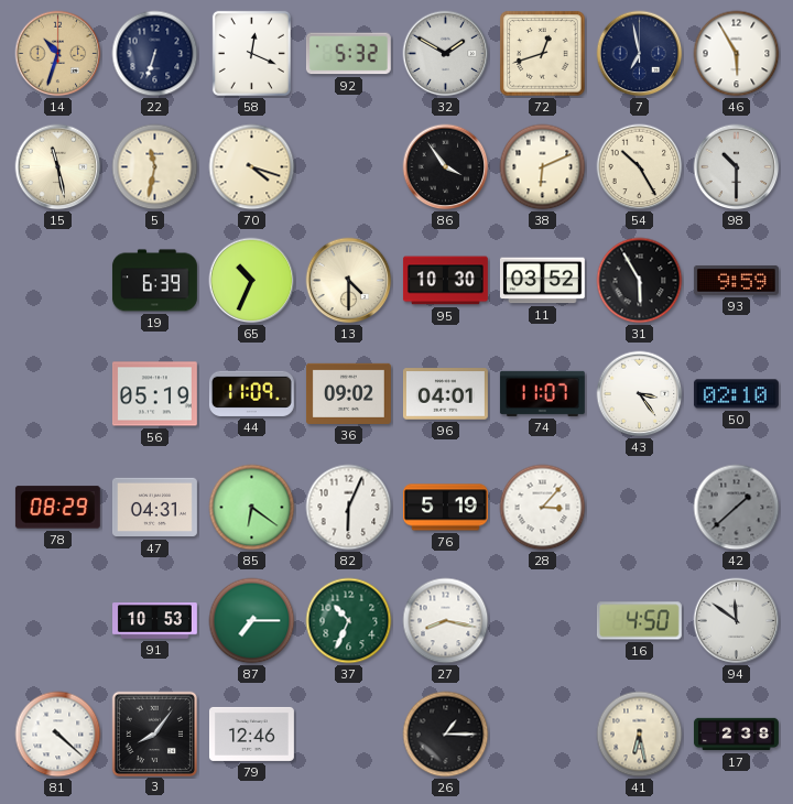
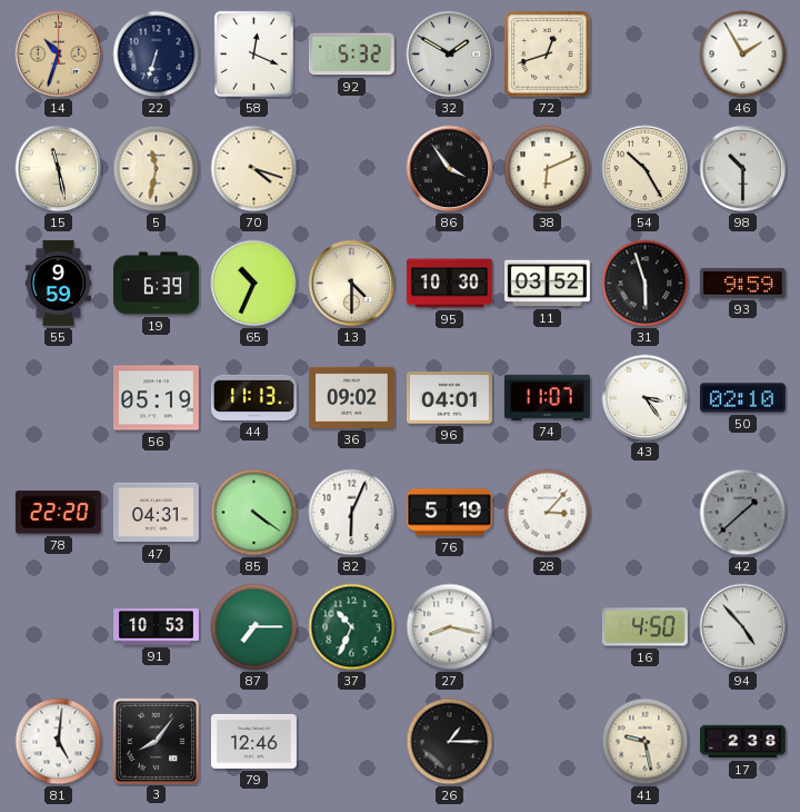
7: 6:58 -> none
46: 5:55 -> 1:55
55: none -> 9:59
31: 5:55 -> 5:57
44: 11:09 -> 11:13
78: 08:29 -> 22:20
85: 6:21 -> 4:21
94: 11:51 -> 4:53
81: 4:22 -> 5:01
41: 6:28 -> 9:28
